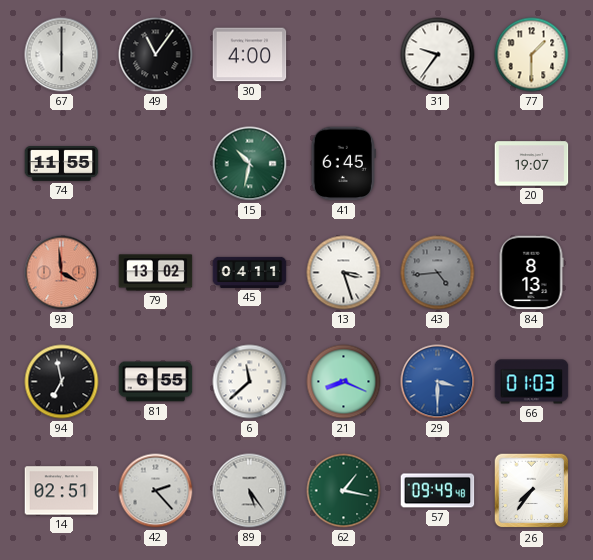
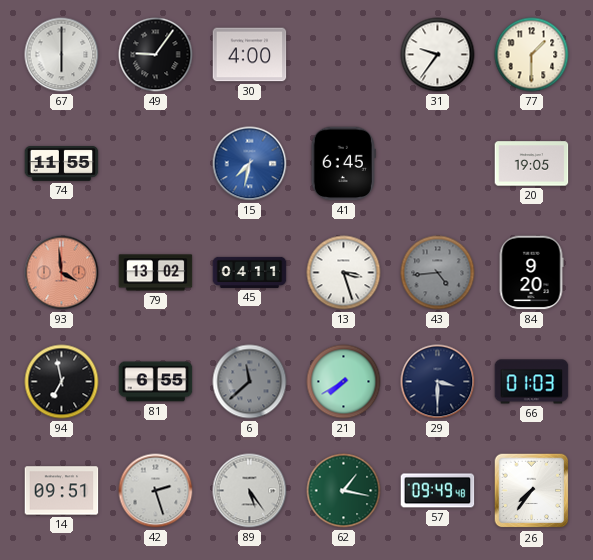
49: 11:06 -> 9:06
15: 10:32 -> 7:32
15 dial: green -> blue
20: 19:07 -> 19:05
84: 8:13 -> 9:20
6 dial: white -> grey
21: 8:19 -> 7:40
29 dial: blue -> navy
14: 02:51 -> 09:51
42: 2:23 -> 2:27
